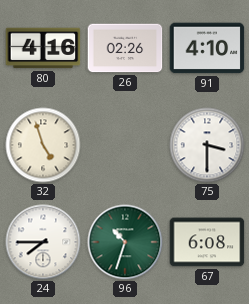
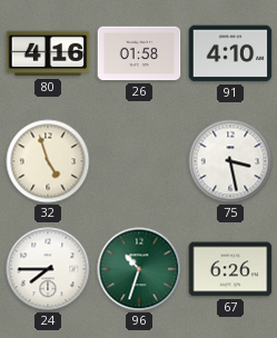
26: 02:26 -> 01:58
75: 3:30 -> 3:28
67: 6:08 -> 6:26
